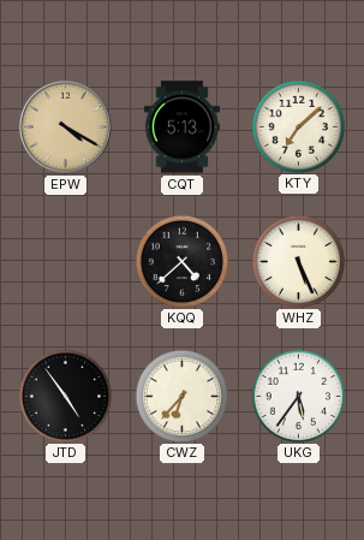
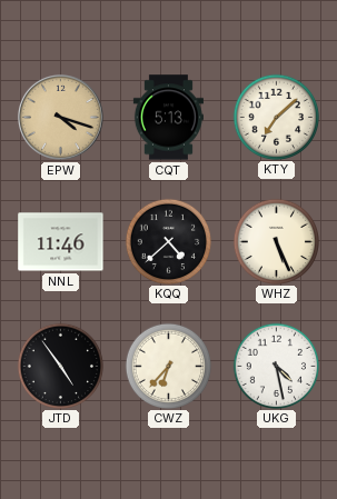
EPW: 4:20 -> 4:18
NNL: none -> 11:46
UKG: 5:36 -> 4:28
